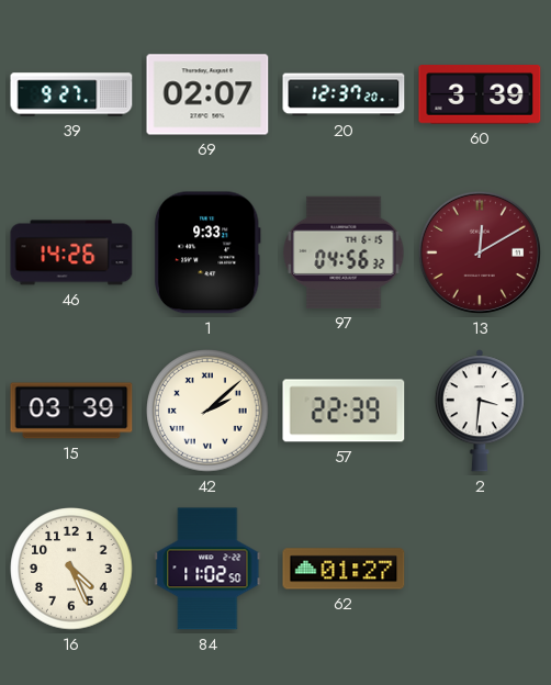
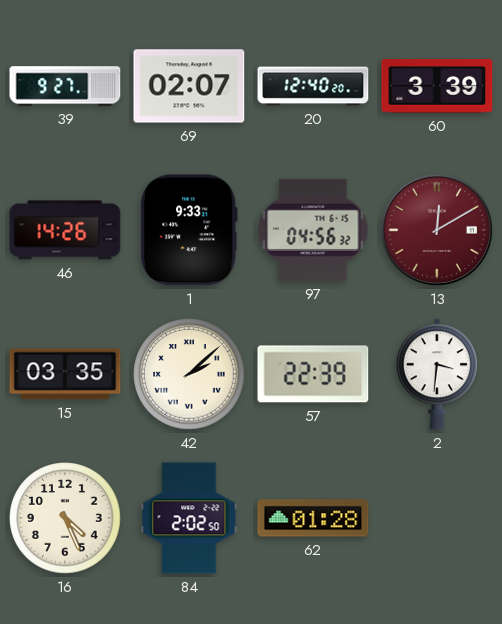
20: 12:37 -> 12:40
15: 03:39 -> 03:35
84: 11:02 -> 2:02
62: 01:27 -> 01:28
